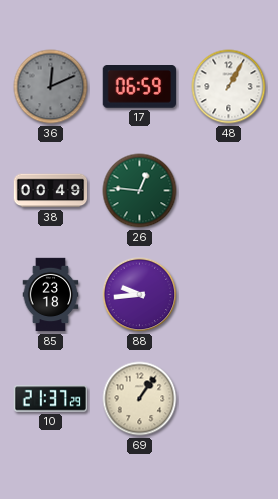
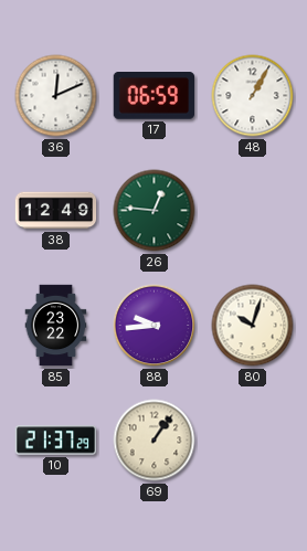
36 dial: grey -> white
38: 00:49 -> 12:49
85: 23:18 -> 23:22
80: none -> 10:03
